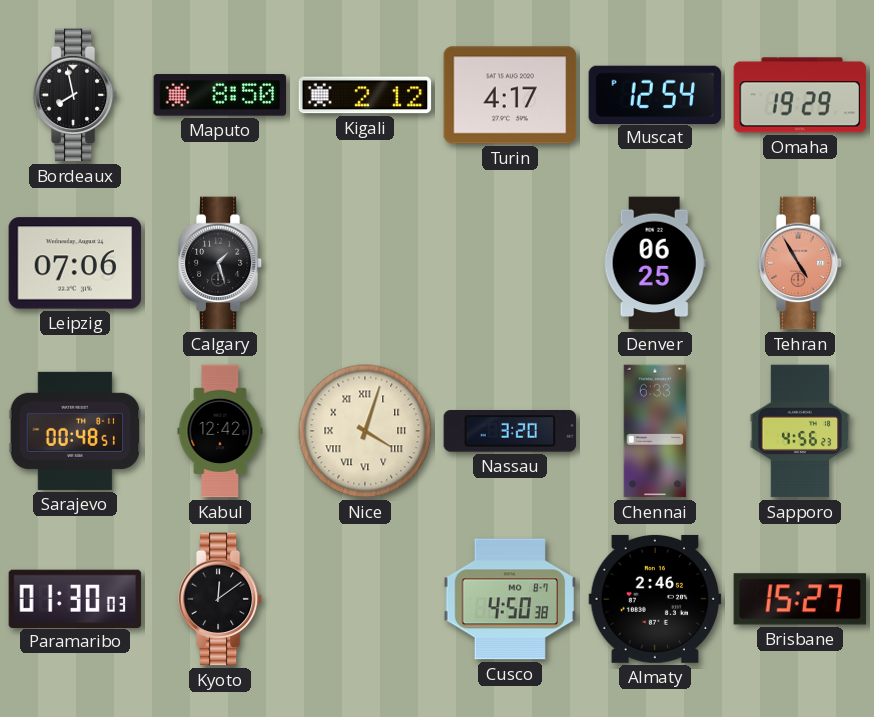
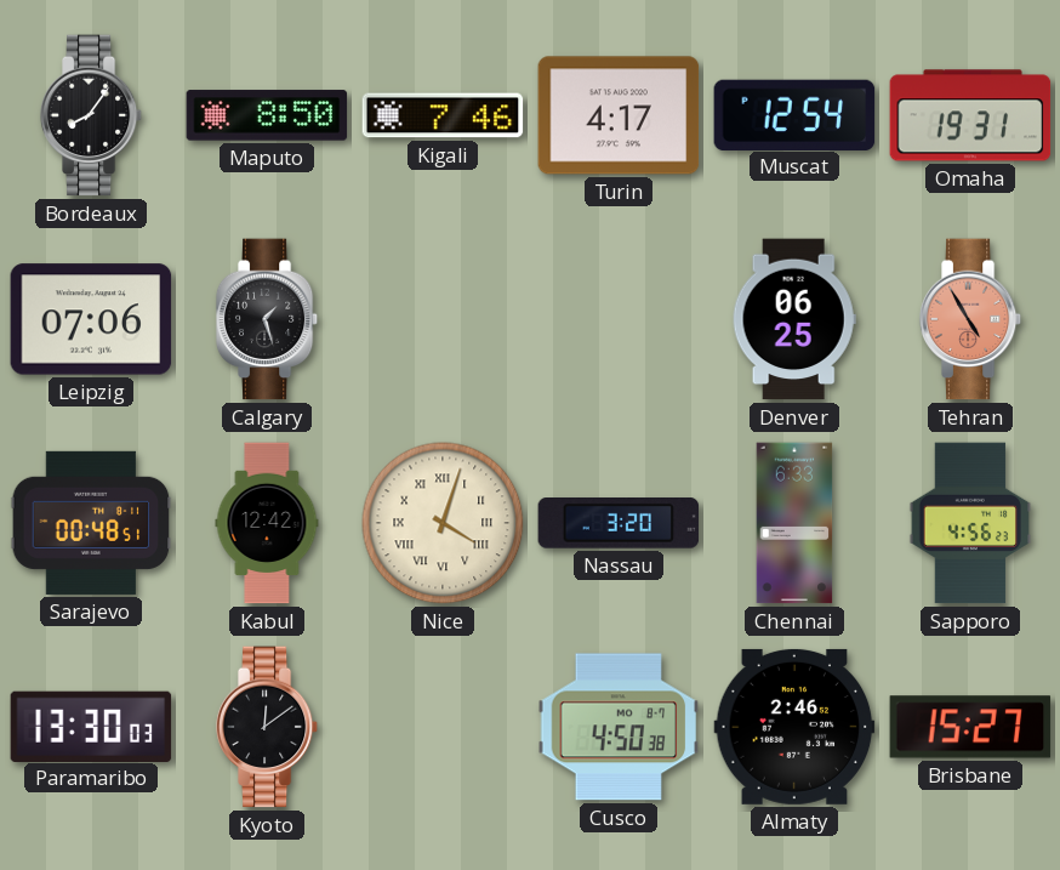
Bordeaux: 7:58 -> 8:06
Kigali: 2:12 -> 7:46
Omaha: 19:29 -> 19:31
Paramaribo: 01:30 -> 13:30
